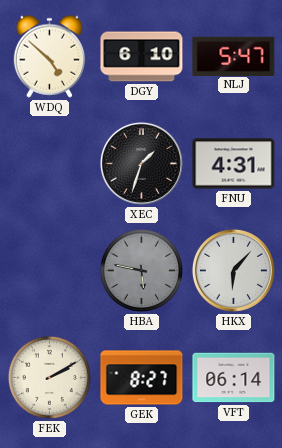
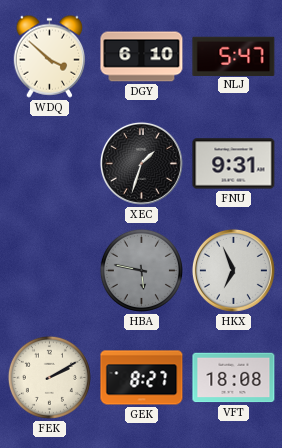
WDQ: 4:52 -> 3:52
FNU: 4:31 -> 9:31
HKX: 6:07 -> 6:56
VFT: 06:14 -> 18:08
